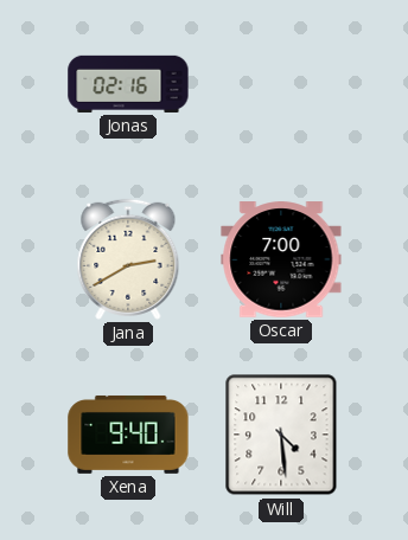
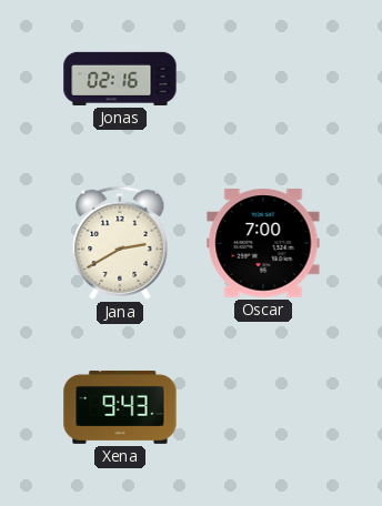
Xena: 9:40 -> 9:43
Will: 4:29 -> none
